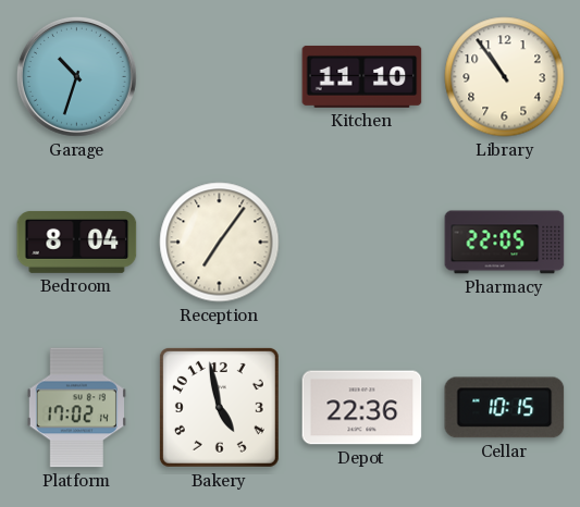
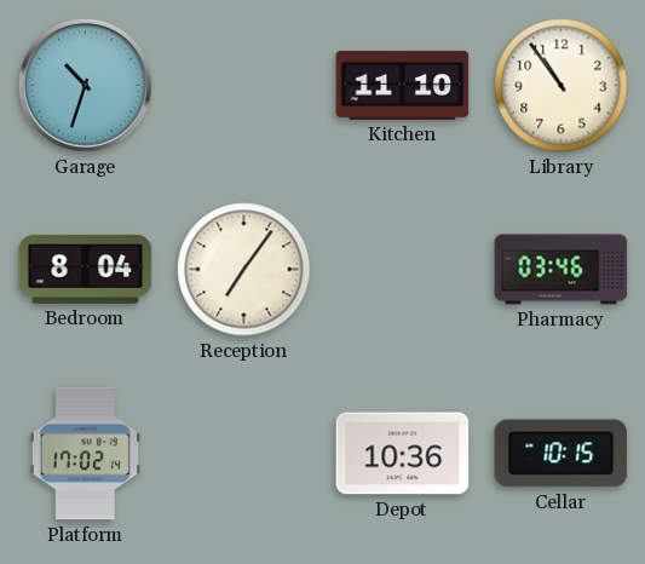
Pharmacy: 22:05 -> 03:46
Bakery: 4:58 -> none
Depot: 22:36 -> 10:36
